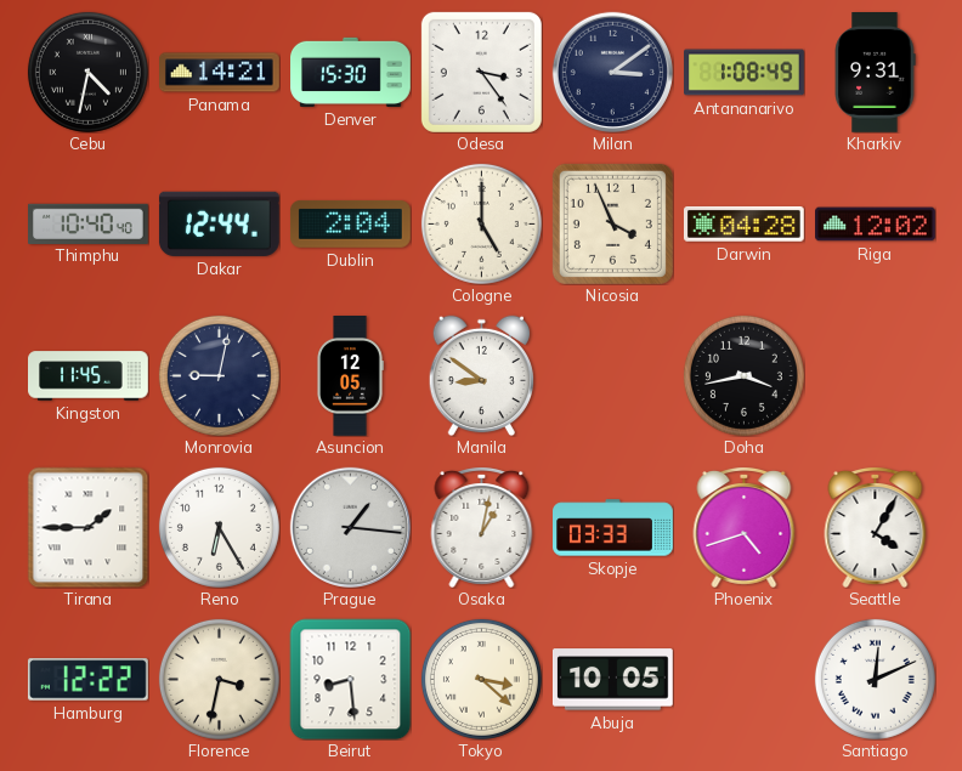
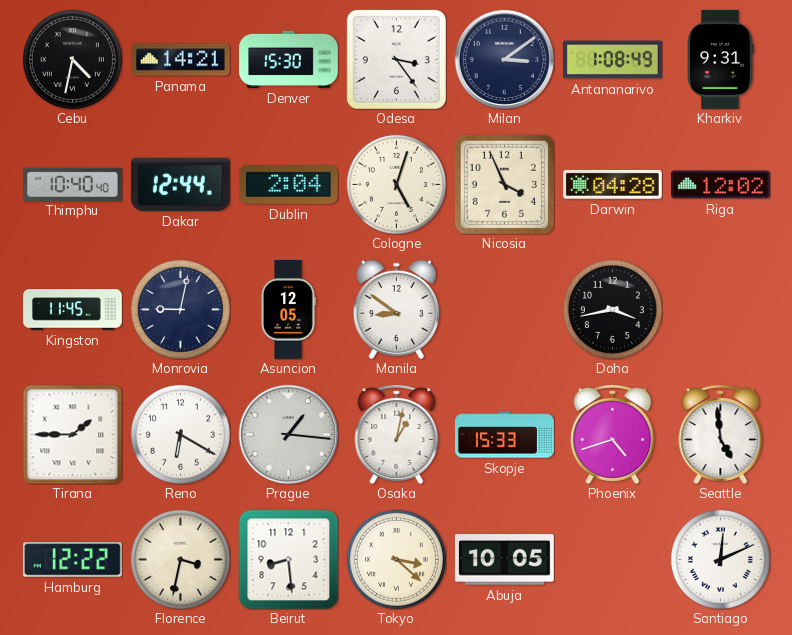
Cologne: 5:00 -> 5:03
Reno: 6:25 -> 6:20
Skopje: 03:33 -> 15:33
Seattle: 4:05 -> 4:59
